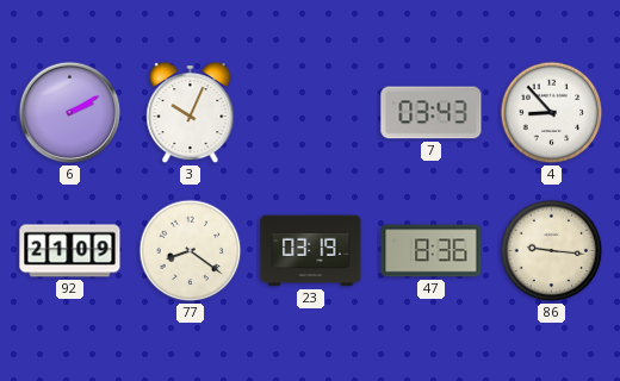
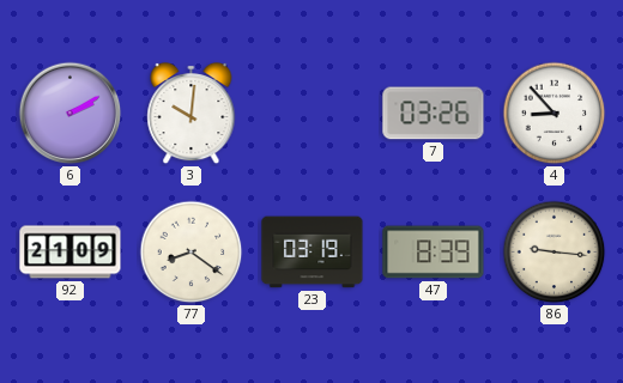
3: 10:04 -> 10:01
7: 03:43 -> 03:26
47: 8:36 -> 8:39
